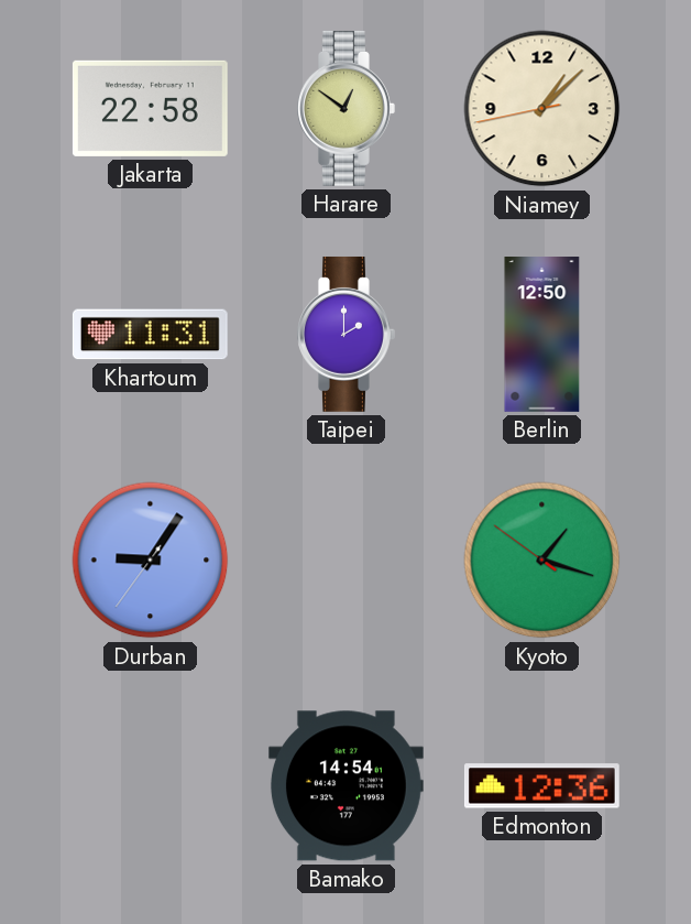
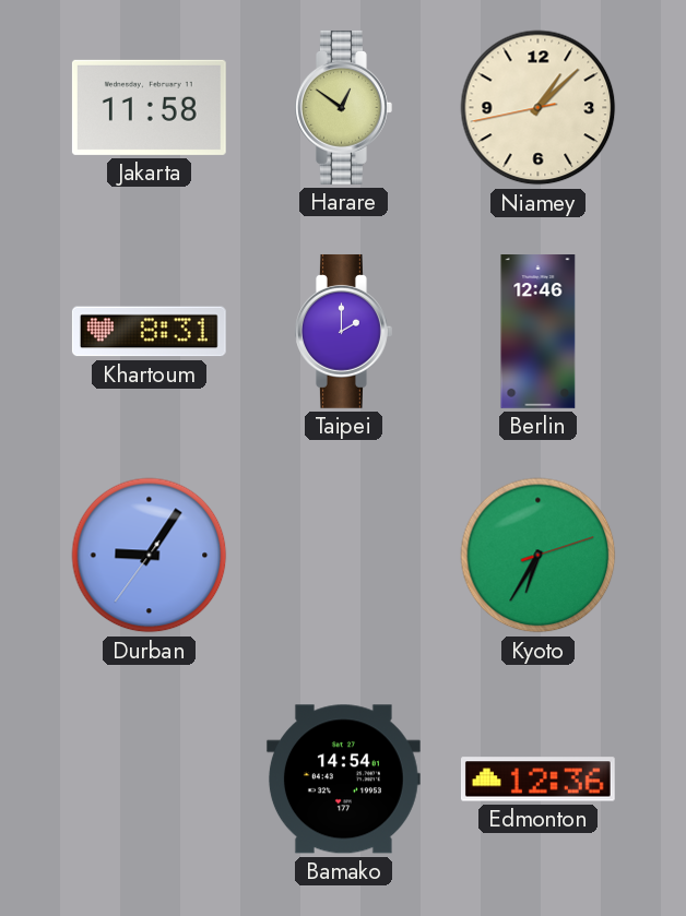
Jakarta: 22:58 -> 11:58
Khartoum: 11:31 -> 8:31
Berlin: 12:50 -> 12:46
Kyoto: 1:17 -> 6:35
